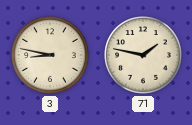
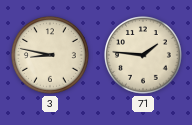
71: 1:47 -> 1:46
